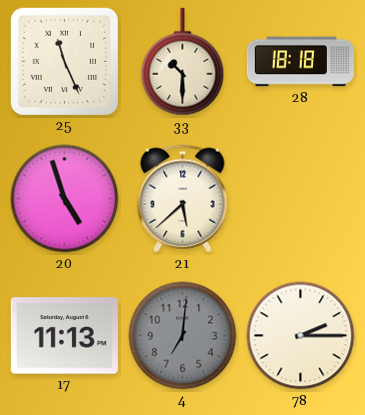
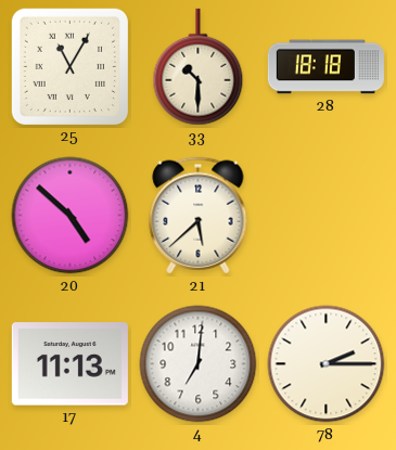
25: 11:26 -> 11:05
20: 4:57 -> 4:52
4 dial: grey -> white
